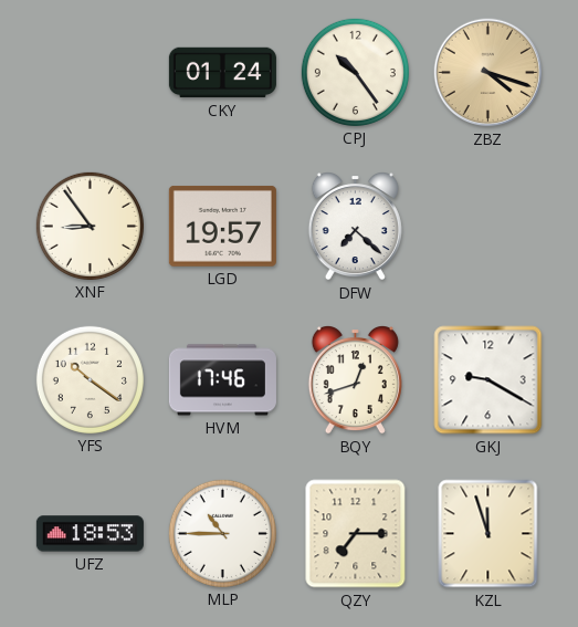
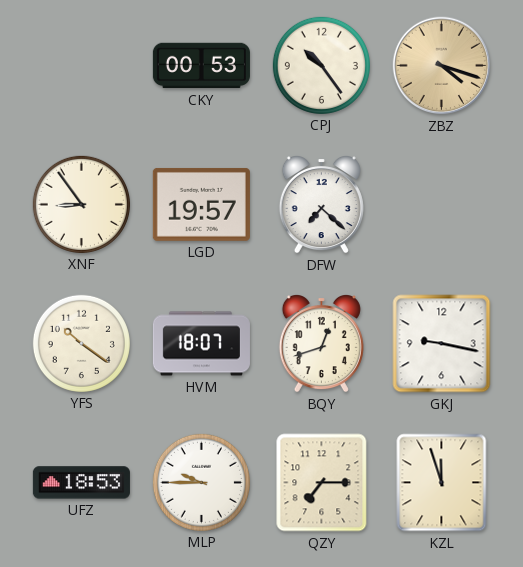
CKY: 01:24 -> 00:53
HVM: 17:46 -> 18:07
GKJ: 9:20 -> 9:17
MLP: 10:45 -> 9:45
